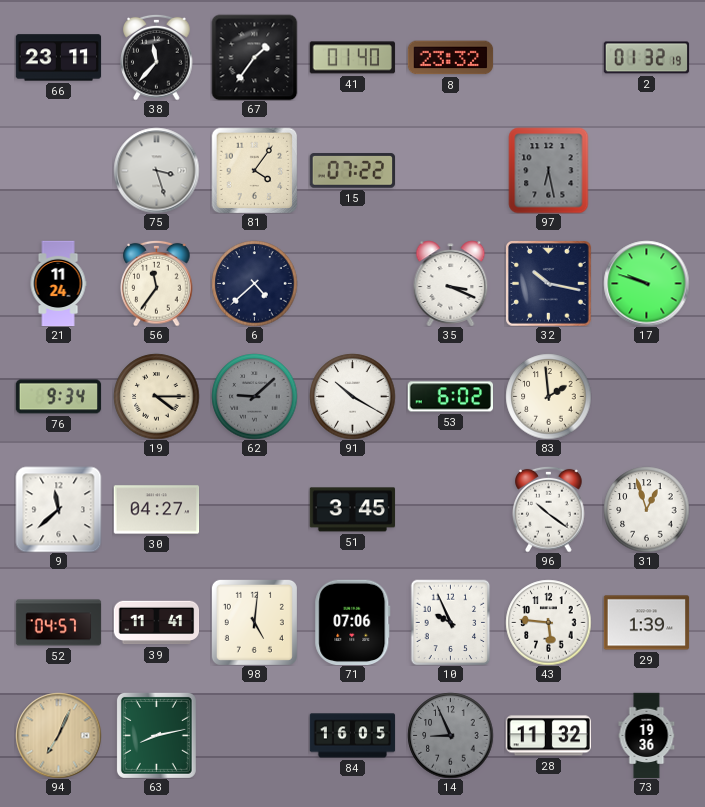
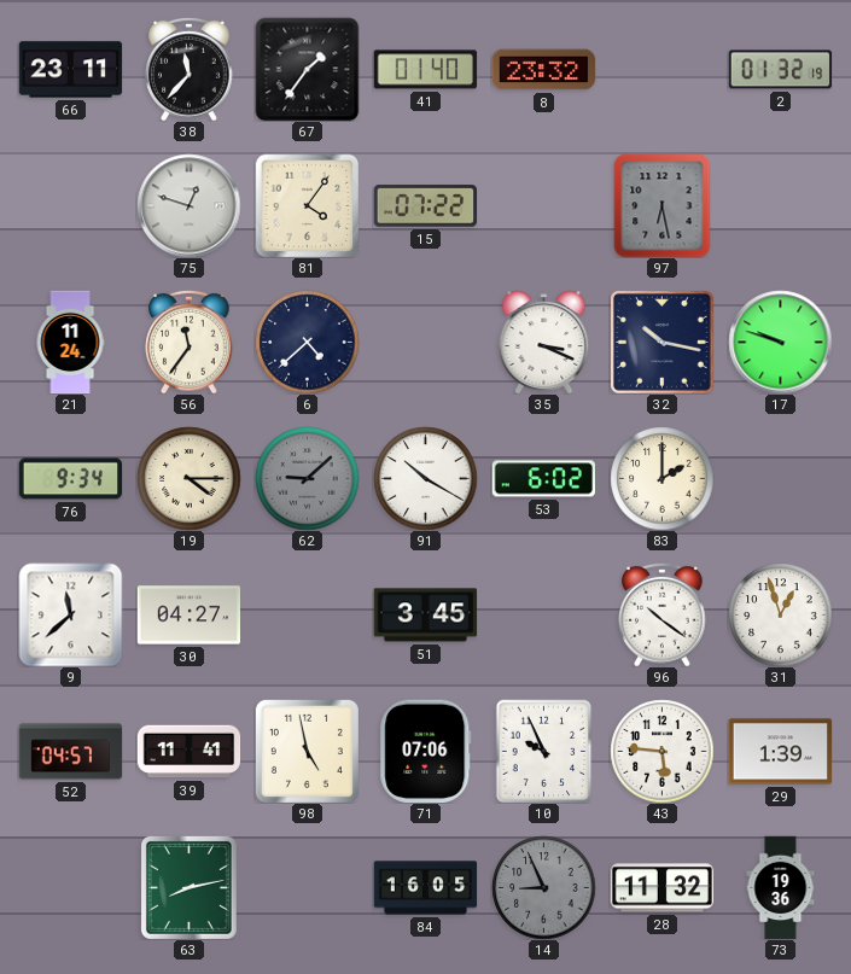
75: 3:27 -> 12:48
83: 1:59 -> 2:00
98: 5:01 -> 4:58
94: 7:04 -> none
